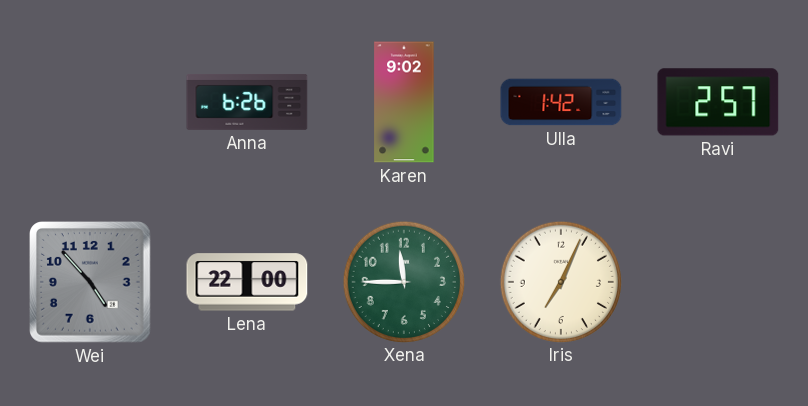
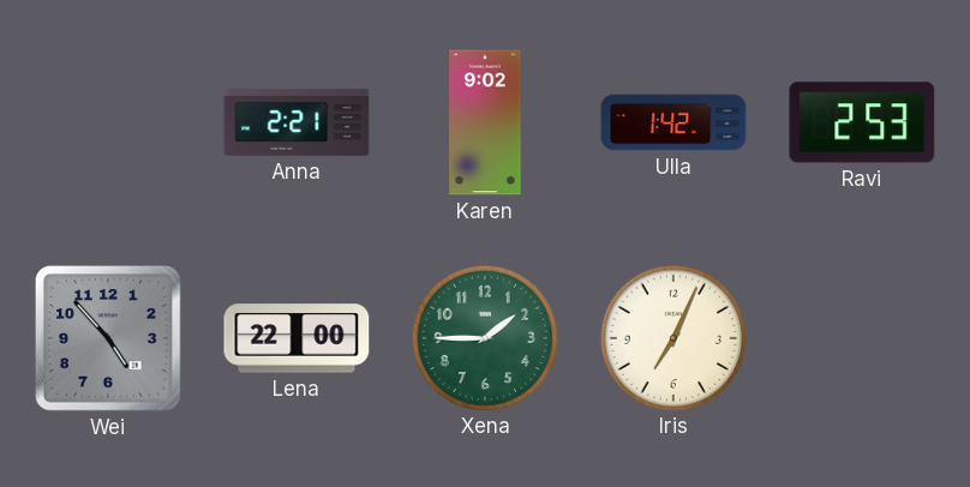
Anna: 6:26 -> 2:21
Ravi: 2:57 -> 2:53
Xena: 11:45 -> 1:45
